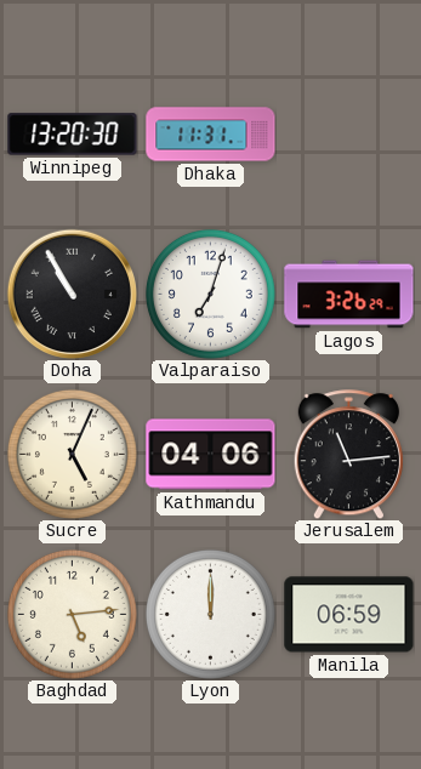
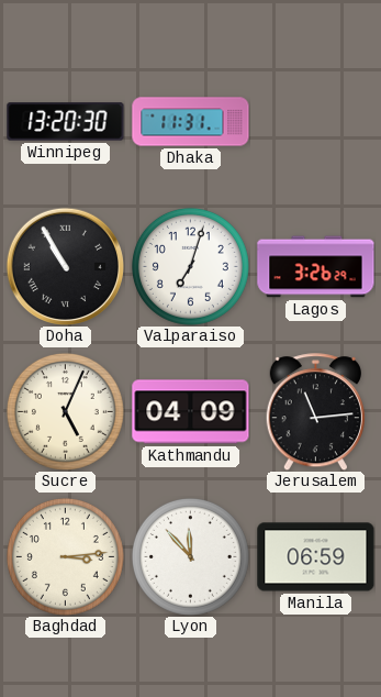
Kathmandu: 04:06 -> 04:09
Baghdad: 5:14 -> 3:14
Lyon: 12:00 -> 11:53
